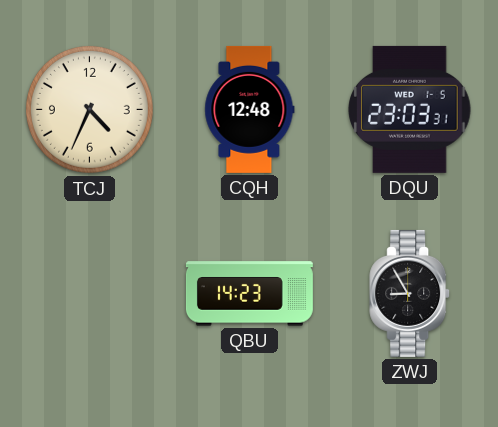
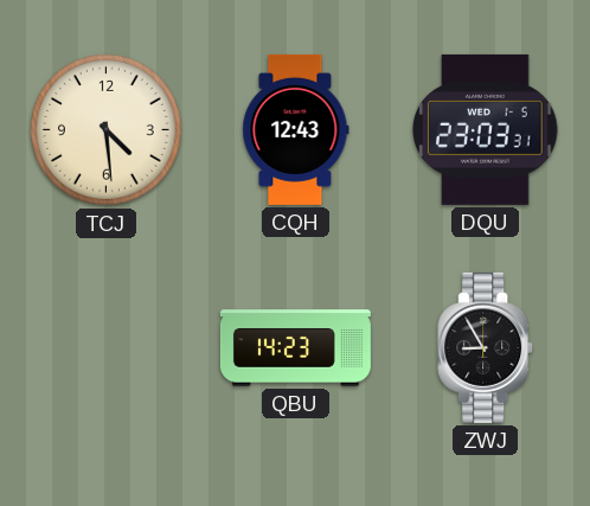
TCJ: 4:34 -> 4:29
CQH: 12:48 -> 12:43
